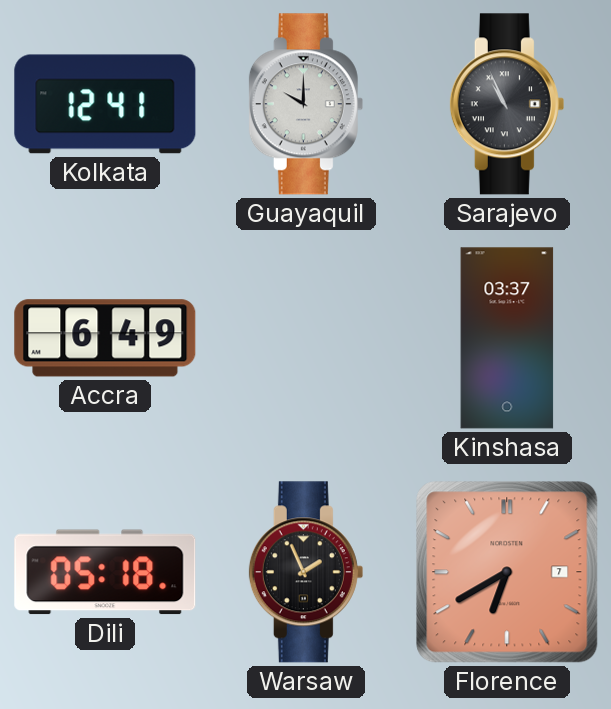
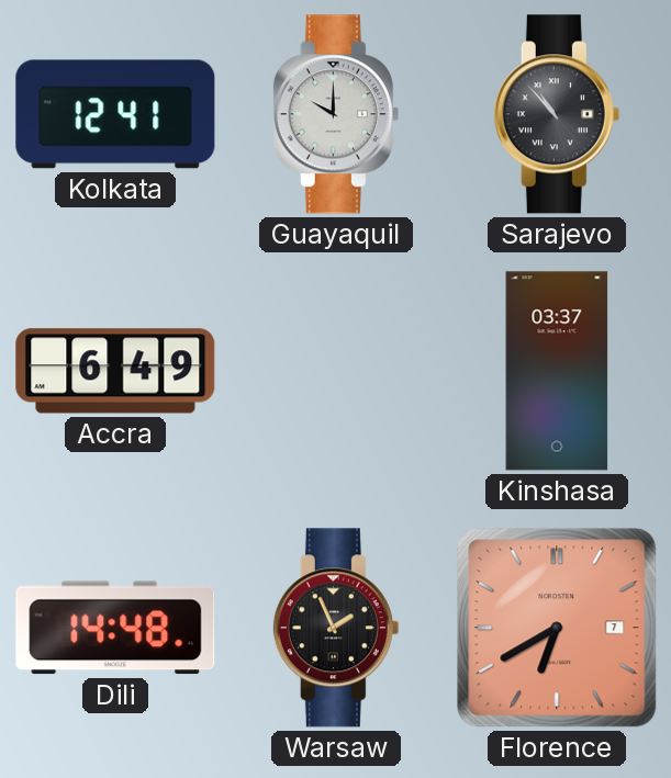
Sarajevo: 10:56 -> 10:53
Dili: 05:18 -> 14:48
